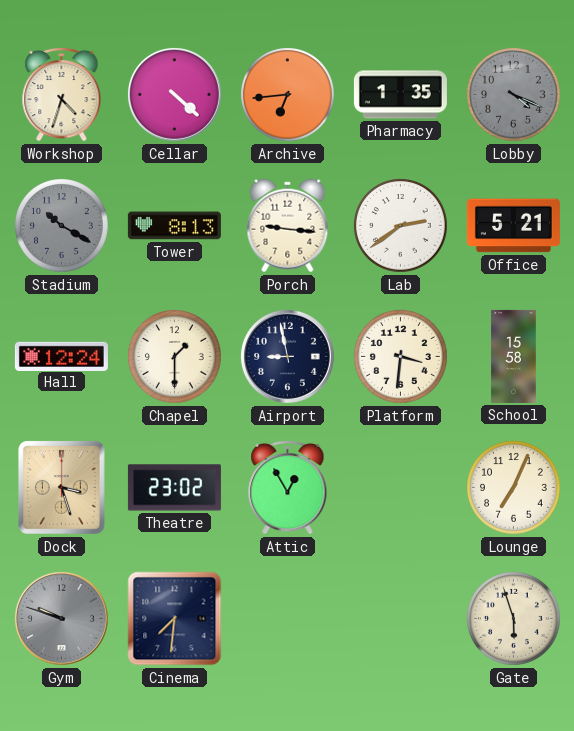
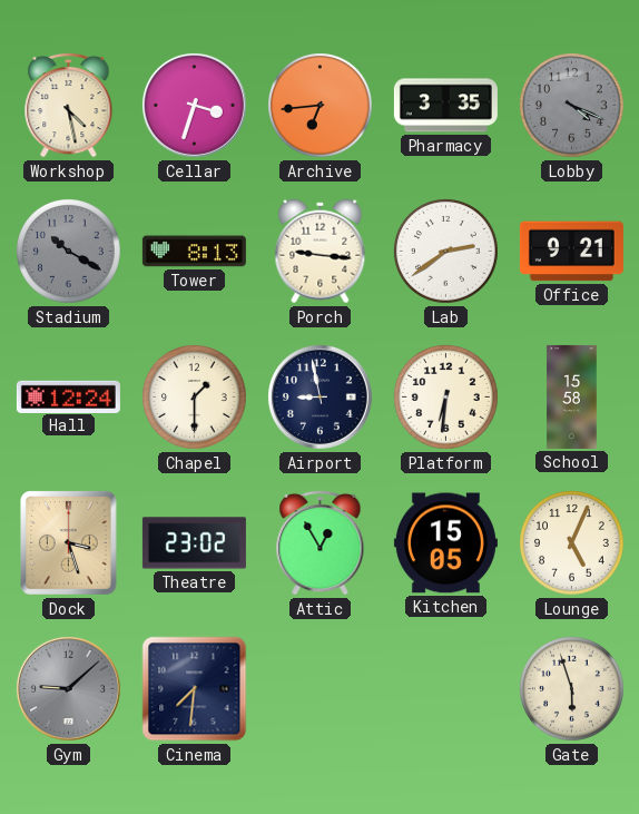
Workshop: 4:33 -> 4:28
Cellar: 4:22 -> 3:33
Pharmacy: 1:35 -> 3:35
Office: 5:21 -> 9:21
Platform: 3:31 -> 6:31
Kitchen: none -> 15:05
Lounge: 7:04 -> 5:04
Gym: 9:48 -> 9:08
